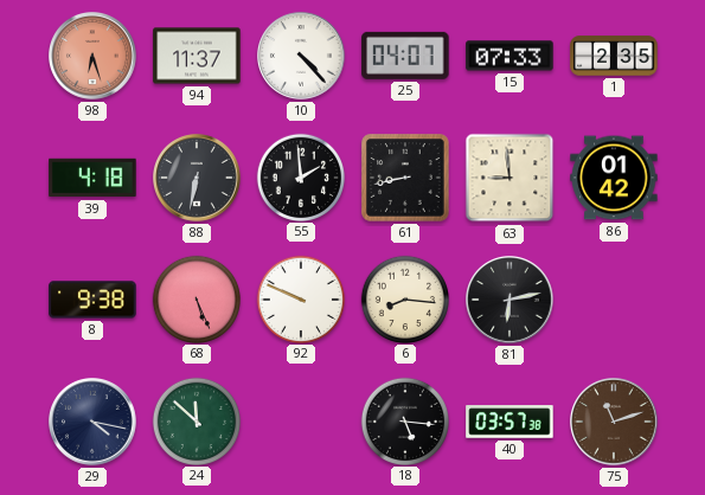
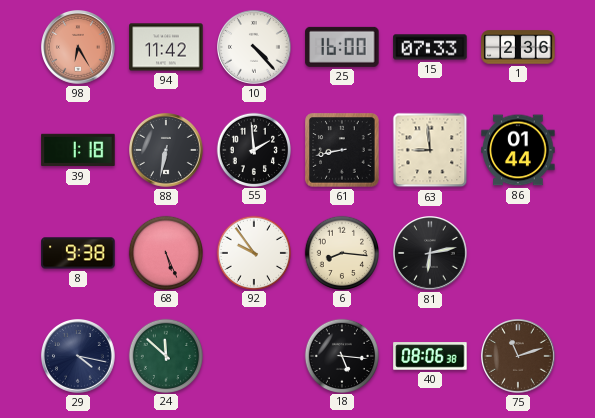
98: 6:27 -> 6:25
94: 11:37 -> 11:42
25: 04:07 -> 16:00
1: 2:35 -> 2:36
39: 4:18 -> 1:18
86: 01:42 -> 01:44
92: 9:49 -> 9:54
40: 03:57 -> 08:06
